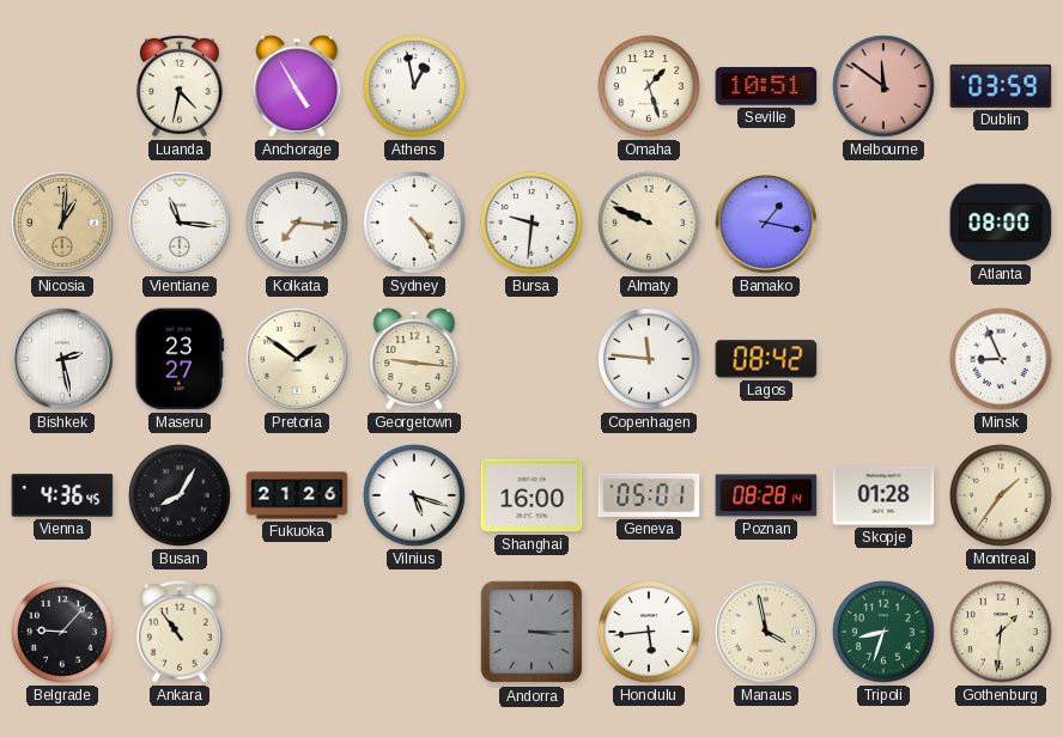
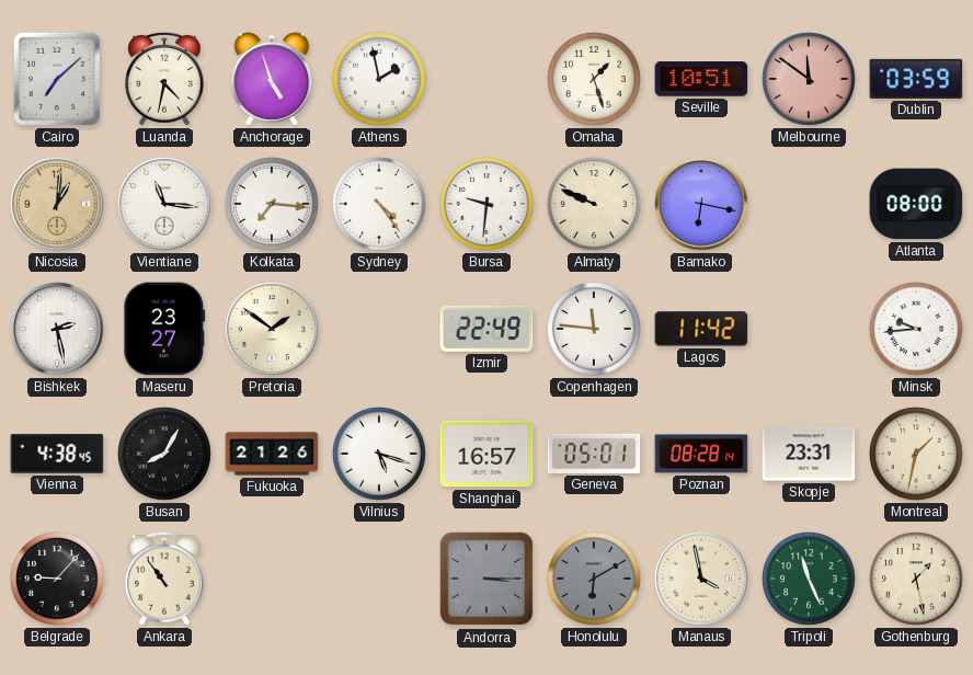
Cairo: none -> 7:08
Anchorage: 4:55 -> 4:57
Athens: 12:58 -> 1:58
Bamako: 1:17 -> 6:17
Georgetown: 9:16 -> none
Izmir: none -> 22:49
Lagos: 08:42 -> 11:42
Minsk: 8:56 -> 9:44
Vienna: 4:36 -> 4:38
Shanghai: 16:00 -> 16:57
Skopje: 01:28 -> 23:31
Montreal: 1:36 -> 1:32
Honolulu: 5:44 -> 6:10
Honolulu dial: white -> grey
Tripoli: 8:33 -> 11:26
Gothenburg: 1:31 -> 1:28
